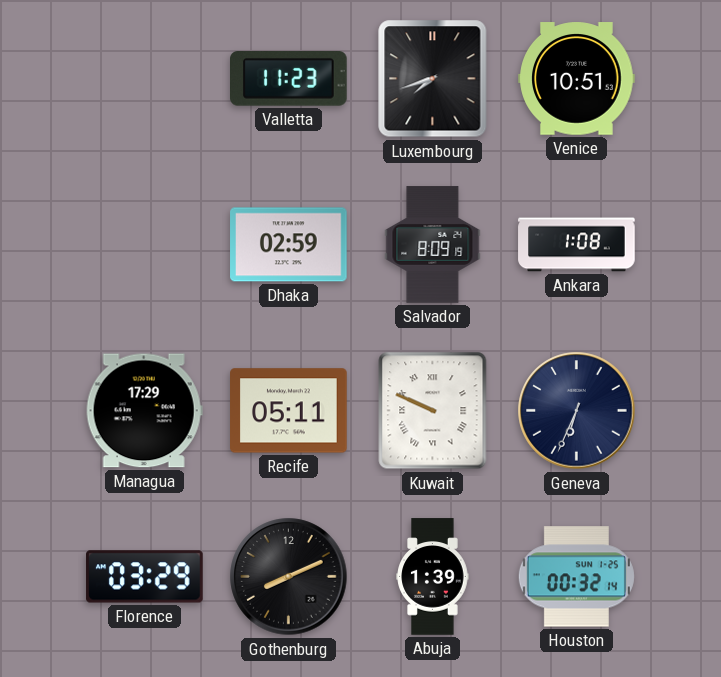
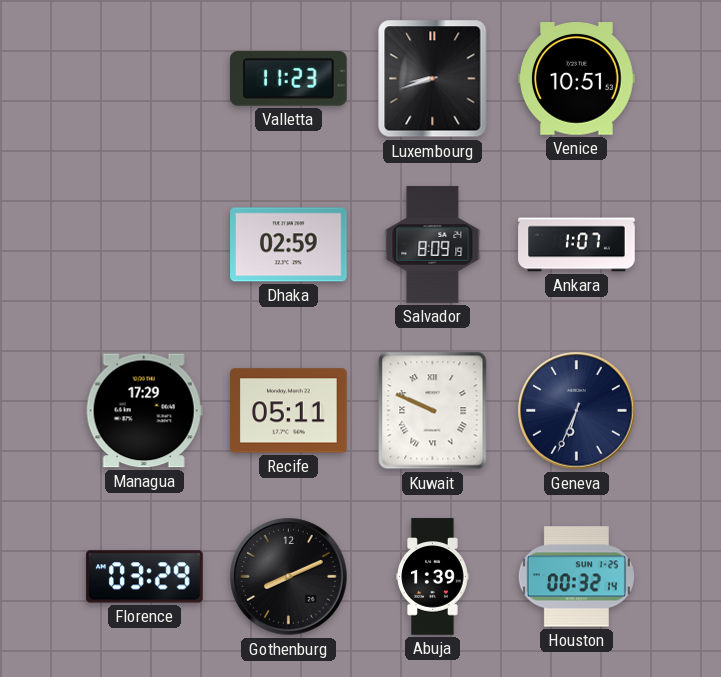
Luxembourg: 7:42 -> 8:42
Ankara: 1:08 -> 1:07
